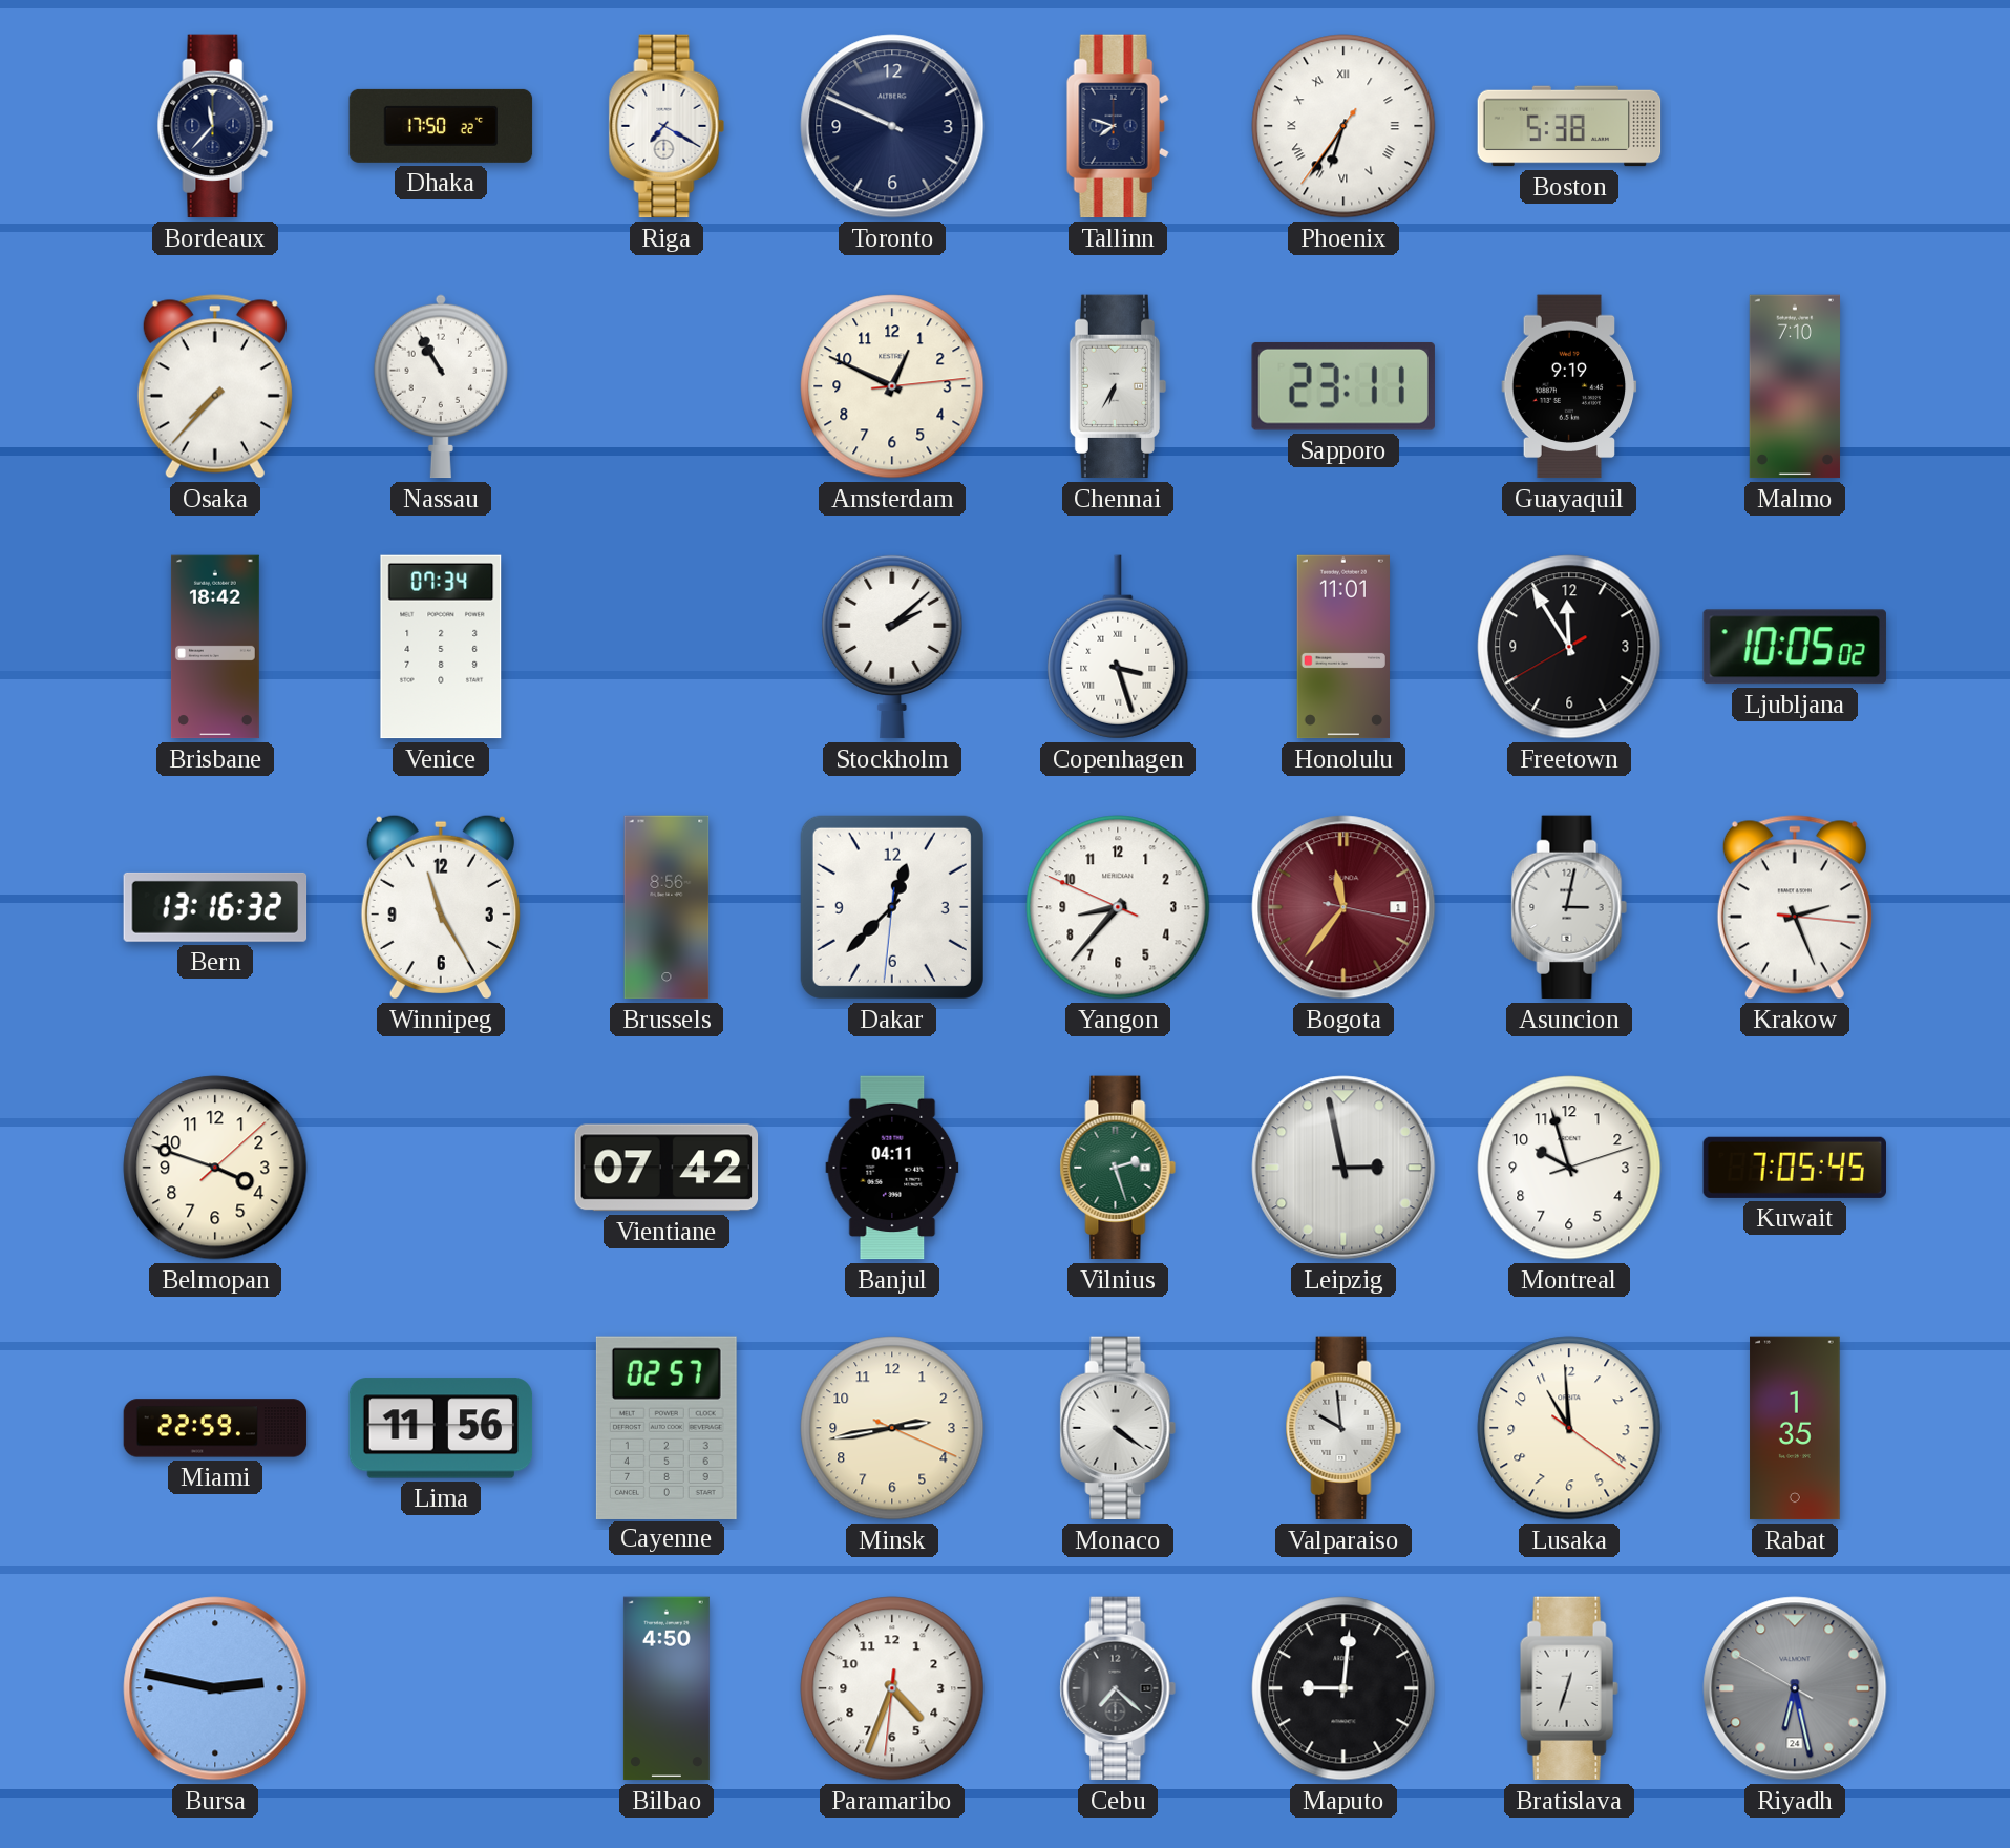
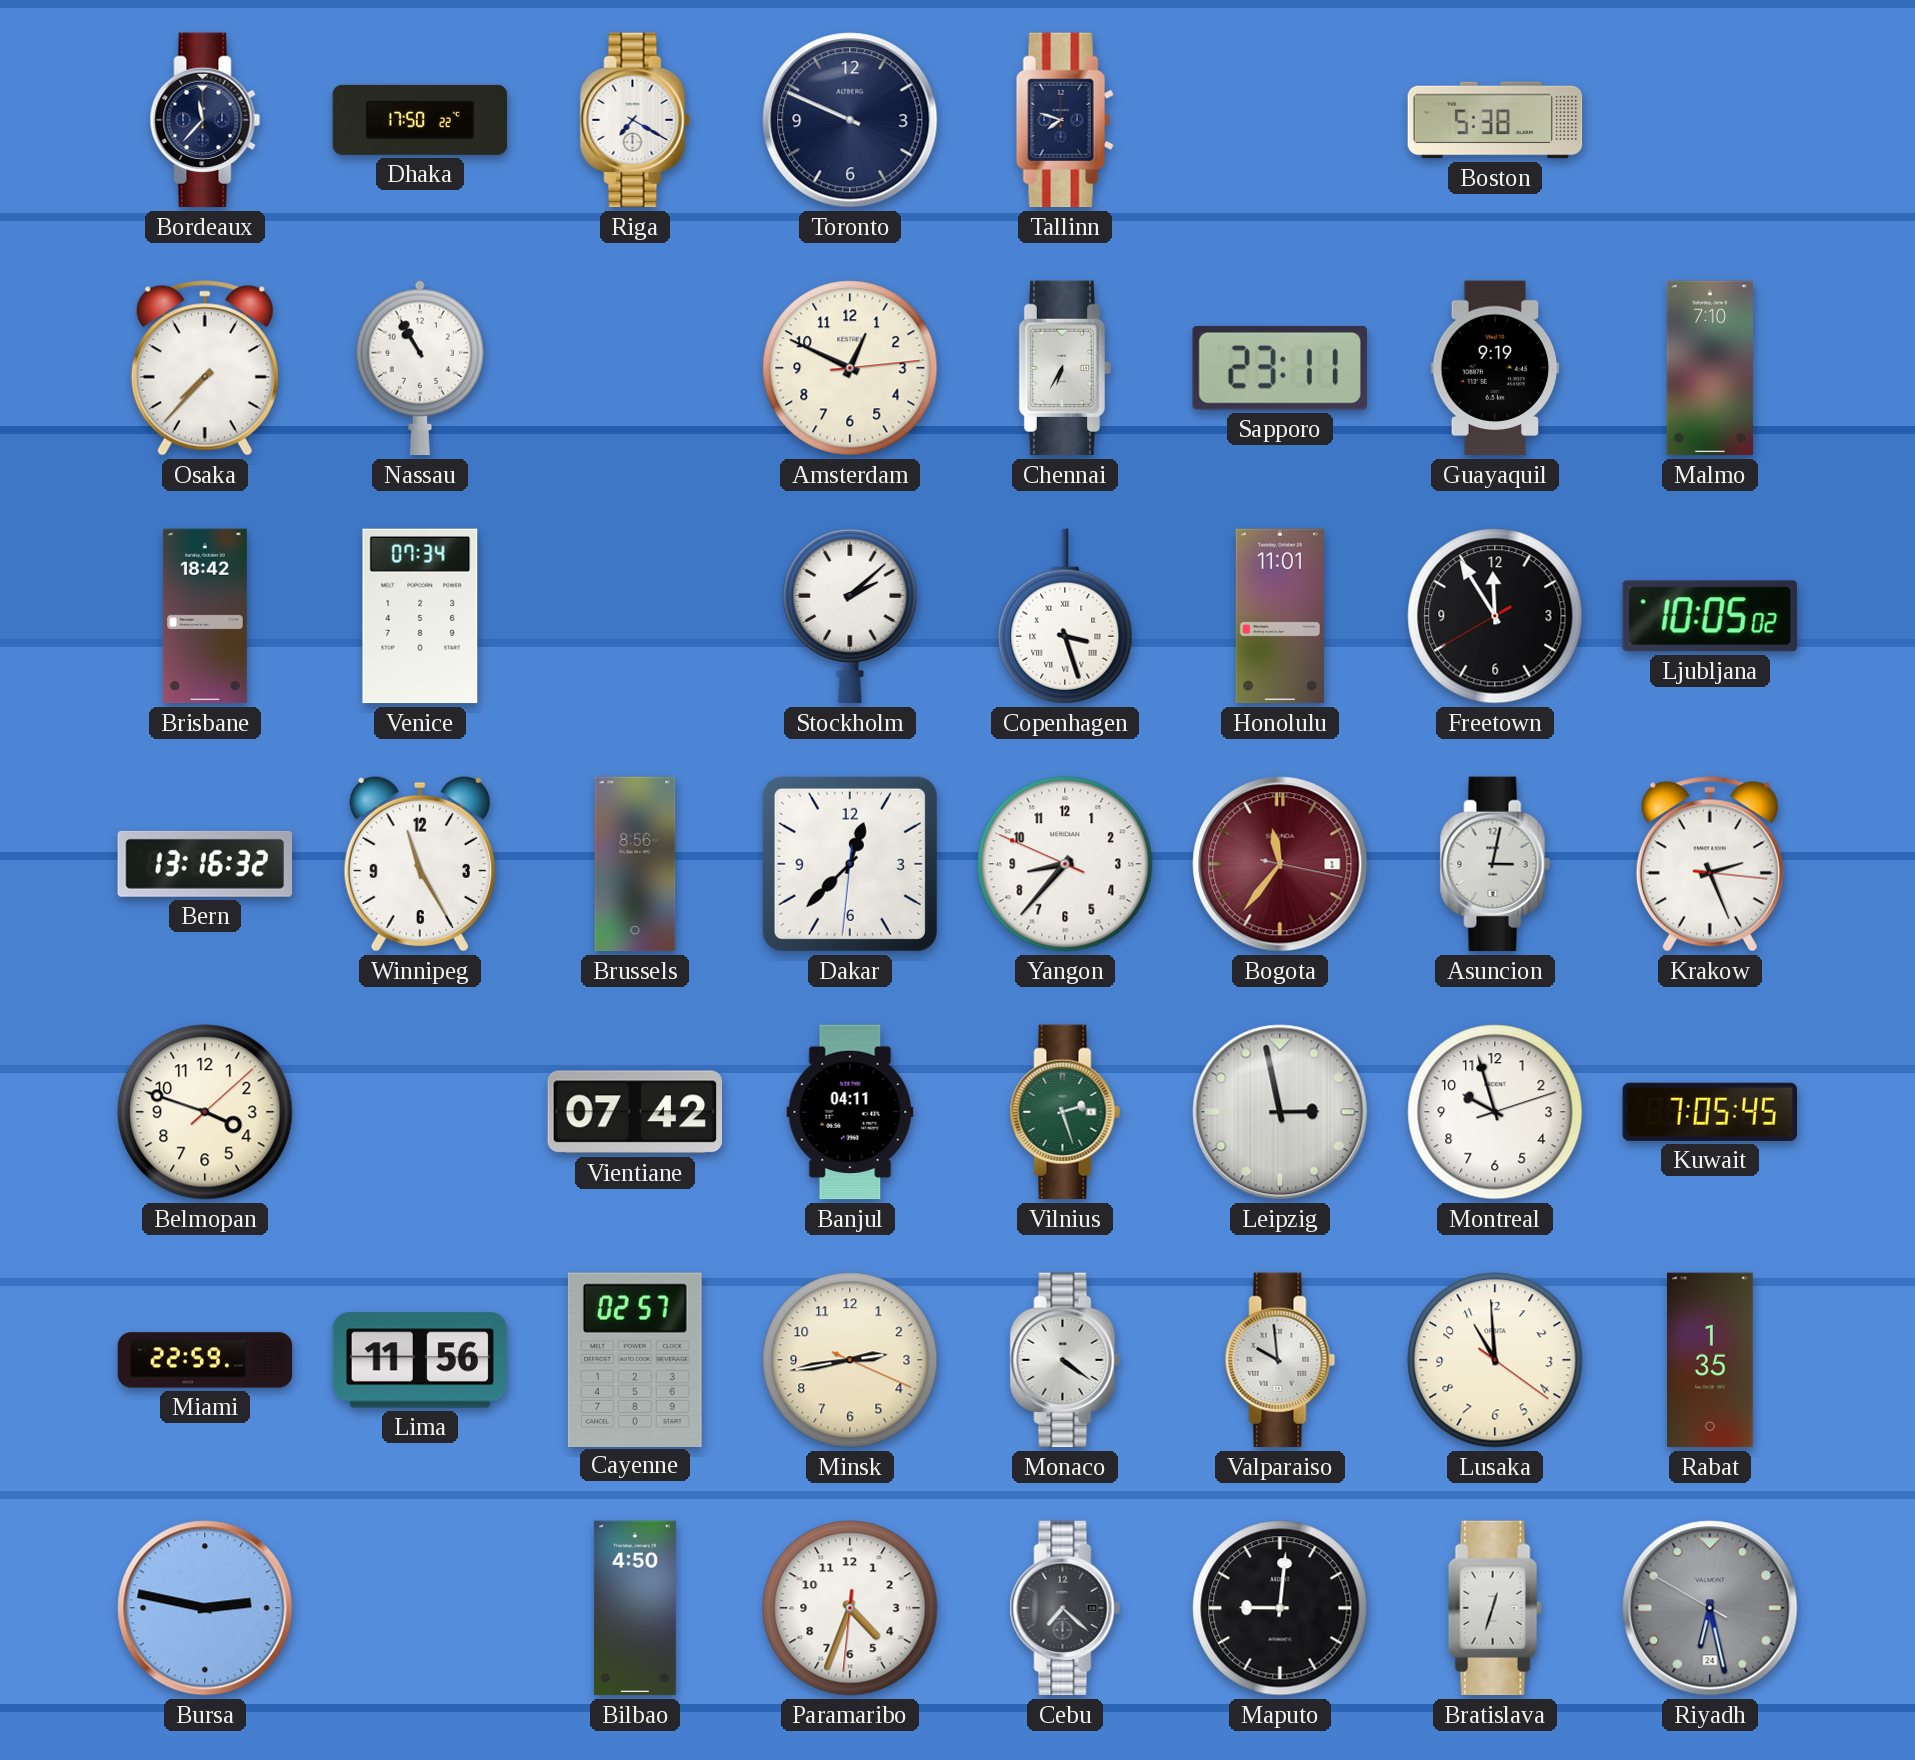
Phoenix: 6:35 -> none
